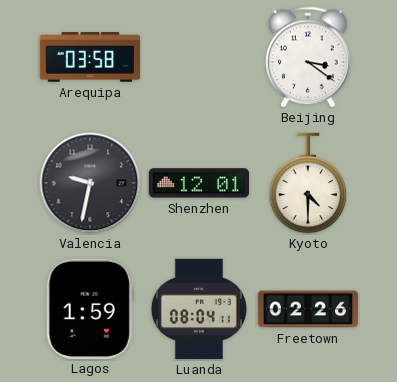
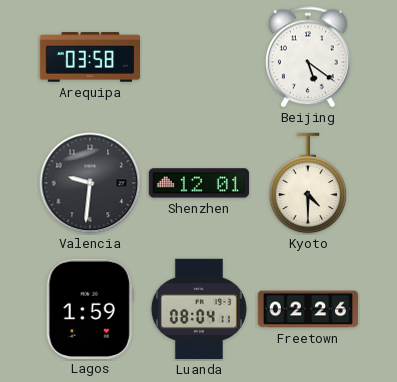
Beijing: 3:21 -> 5:21
Valencia: 9:32 -> 9:31
